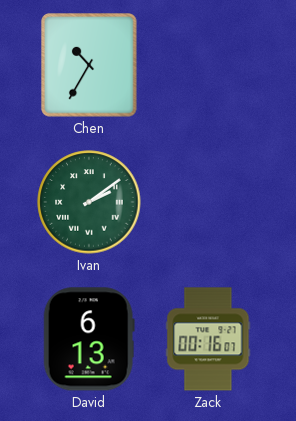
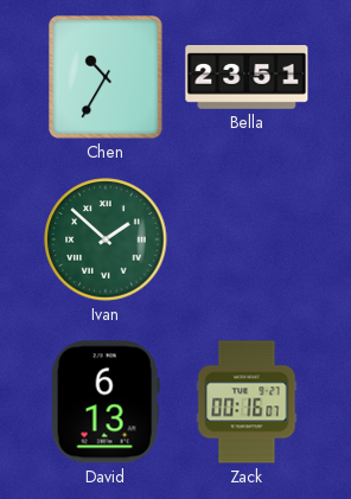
Bella: none -> 23:51
Ivan: 2:09 -> 1:52
